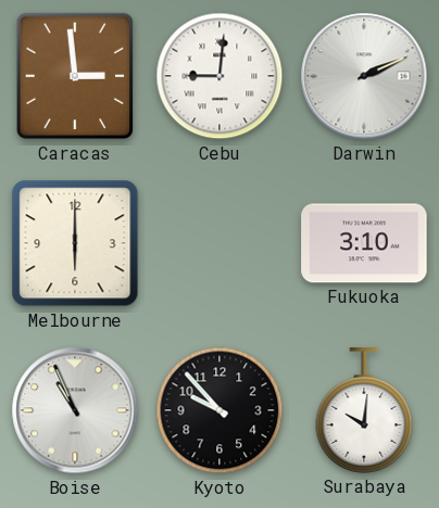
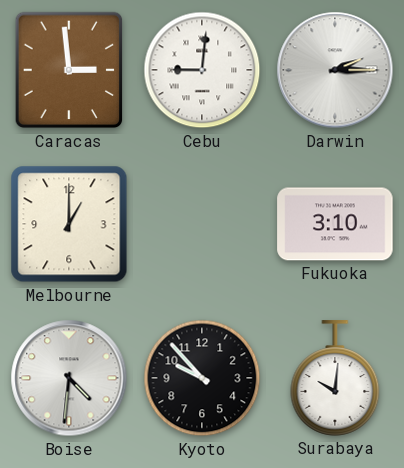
Darwin: 2:11 -> 2:15
Melbourne: 6:00 -> 1:00
Boise: 10:56 -> 4:31
